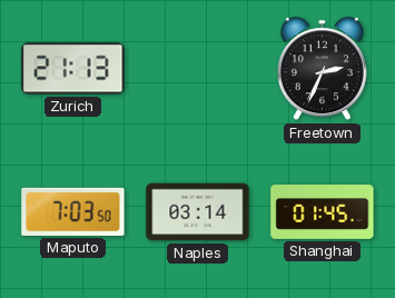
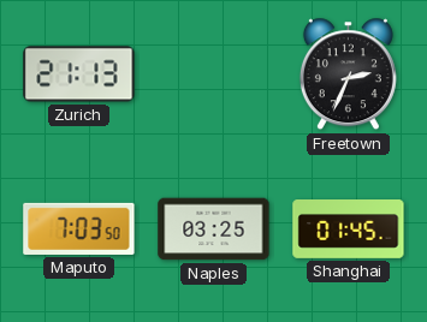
Naples: 03:14 -> 03:25
